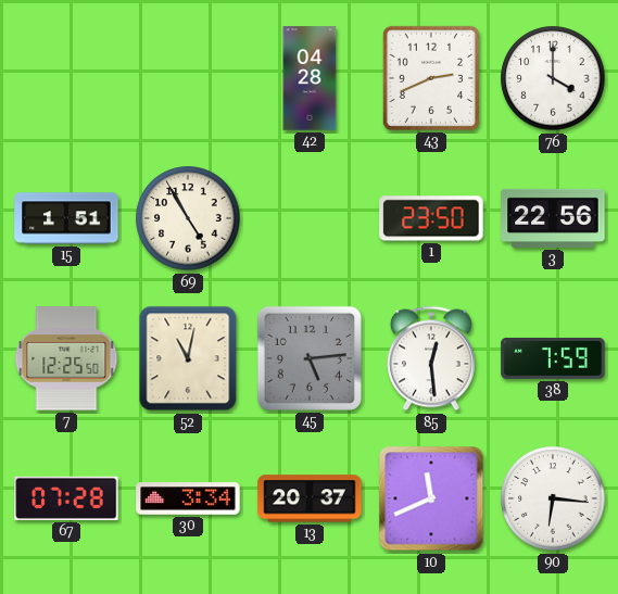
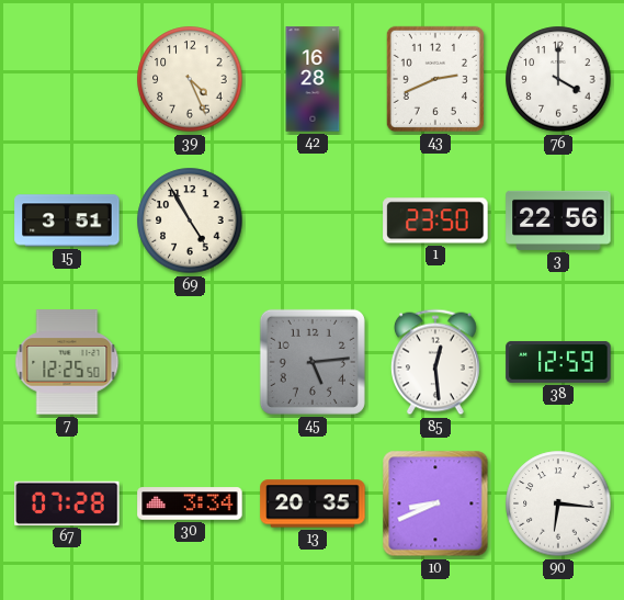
39: none -> 4:26
42: 04:28 -> 16:28
15: 1:51 -> 3:51
52: 11:02 -> none
38: 7:59 -> 12:59
13: 20:37 -> 20:35
10: 11:41 -> 8:41
